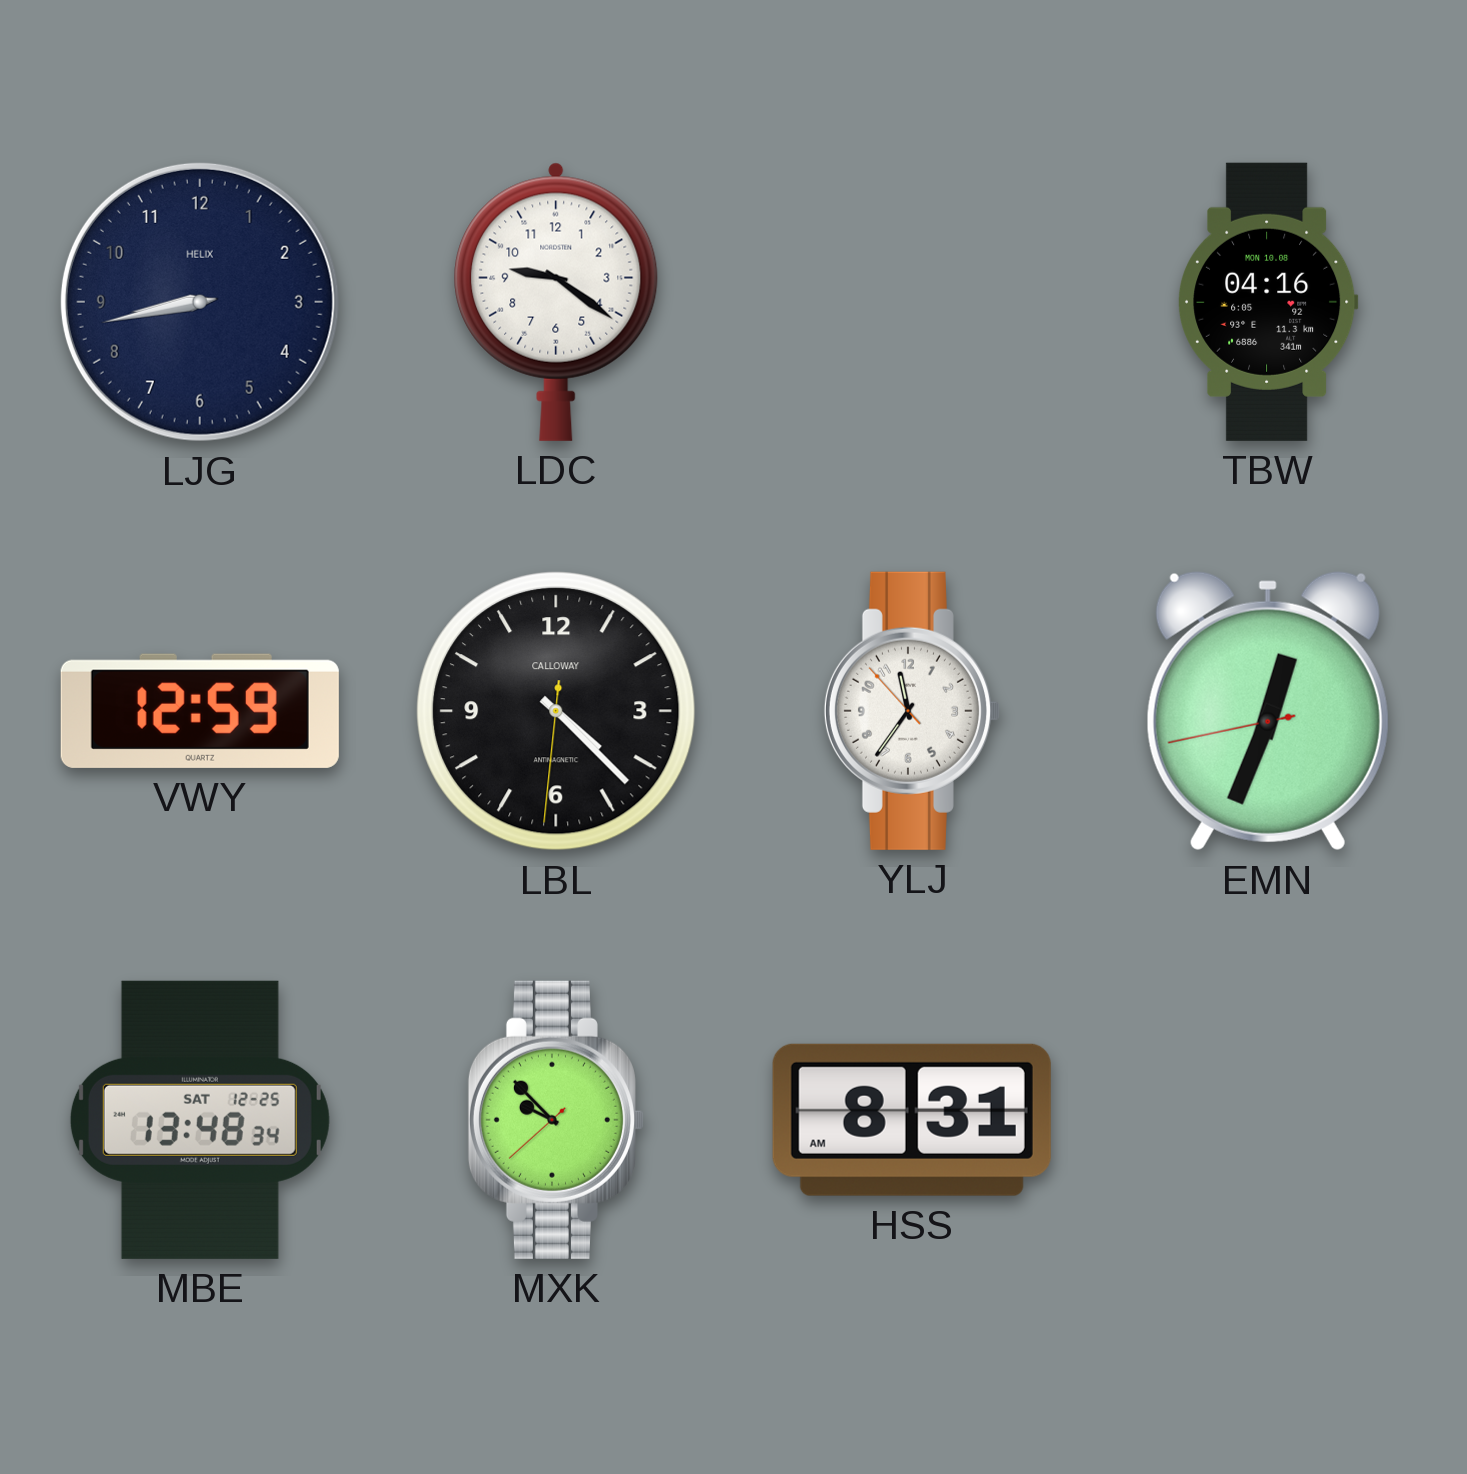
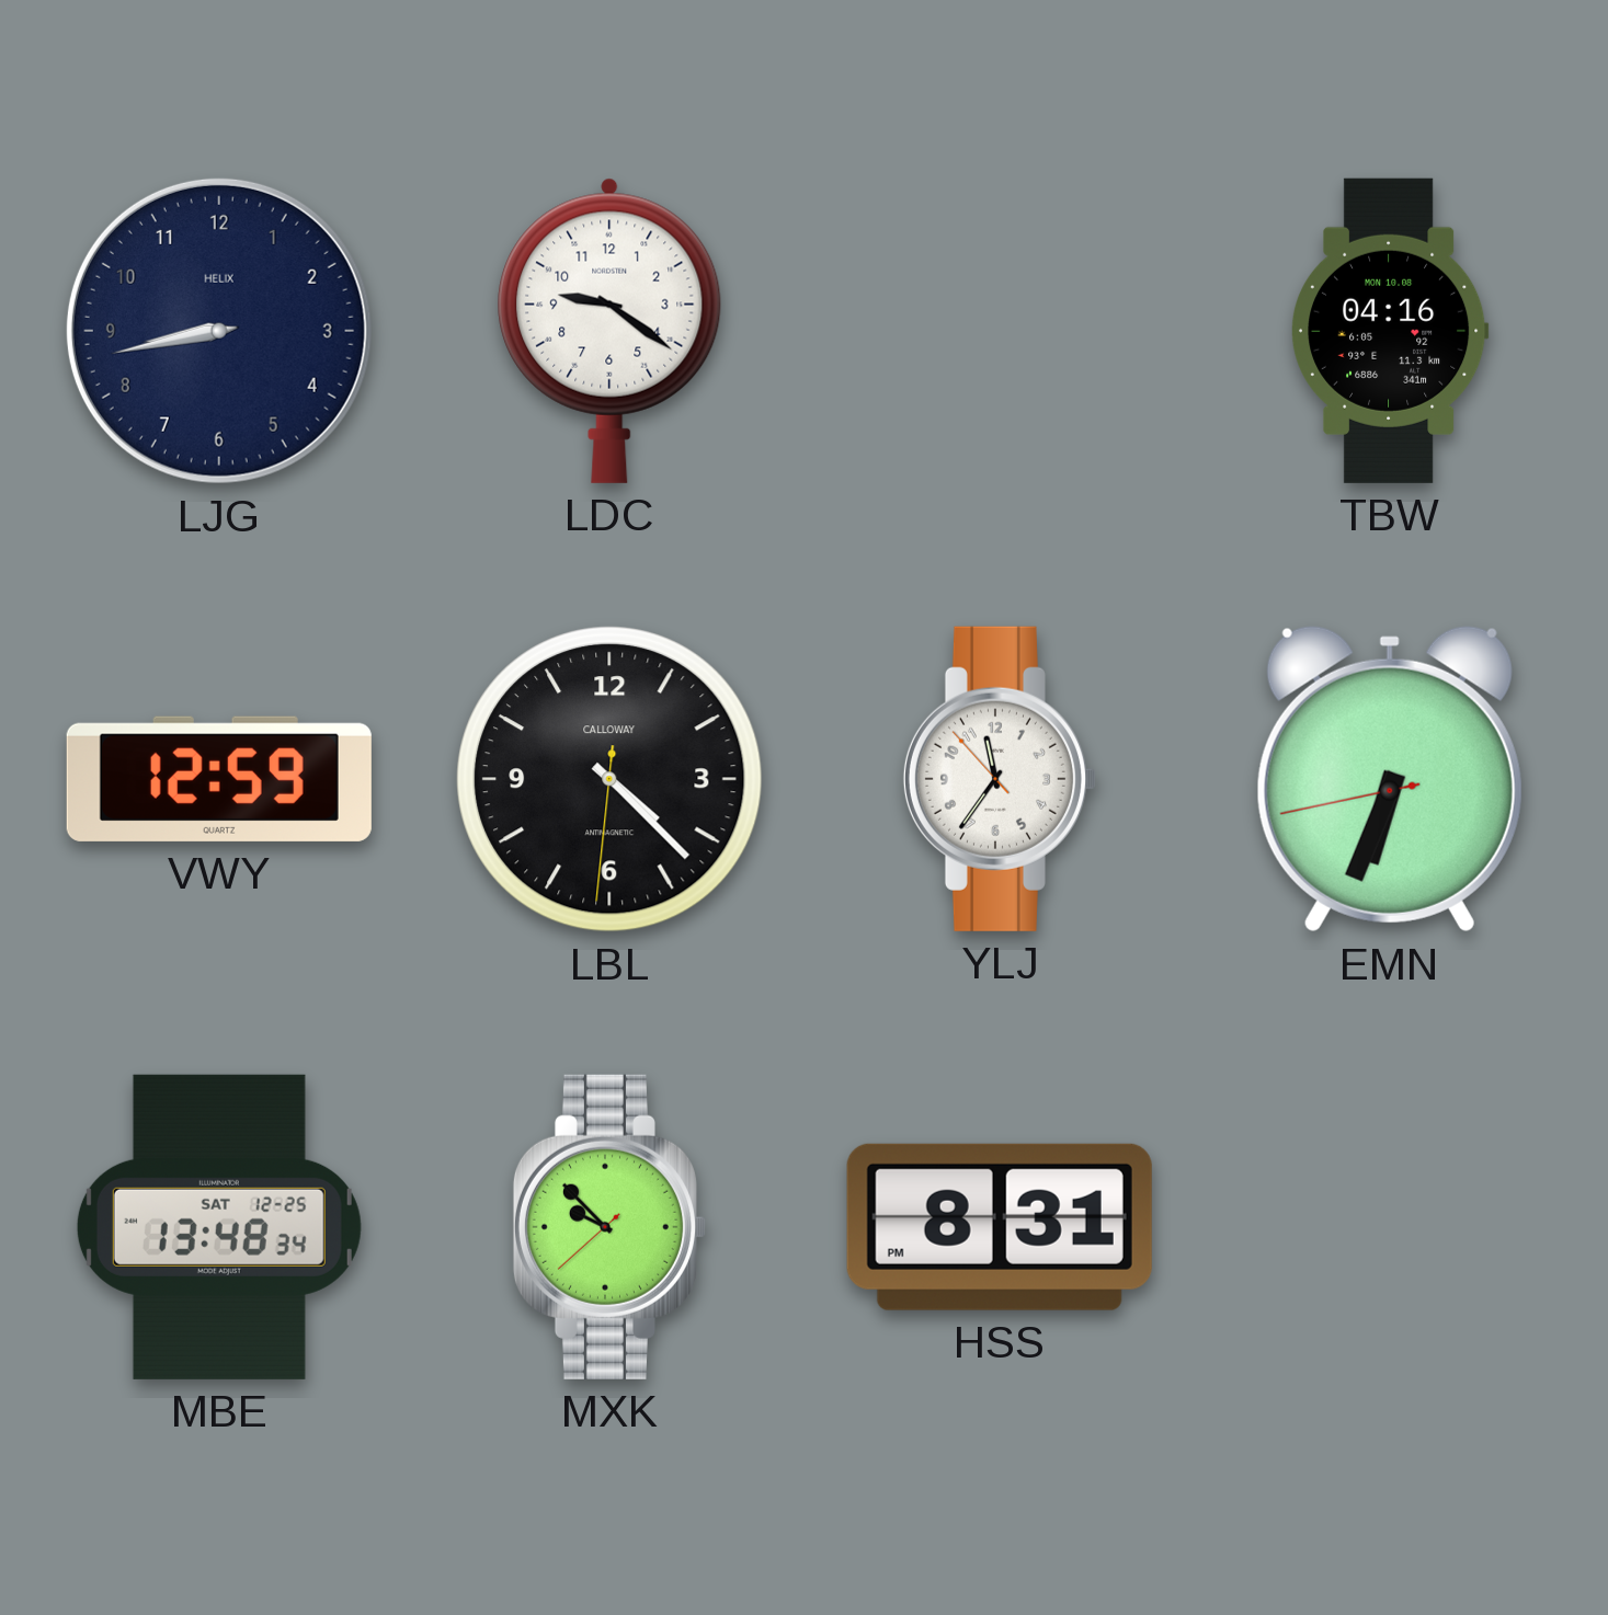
EMN: 12:33 -> 6:33
HSS: 8:31 AM -> 8:31 PM
